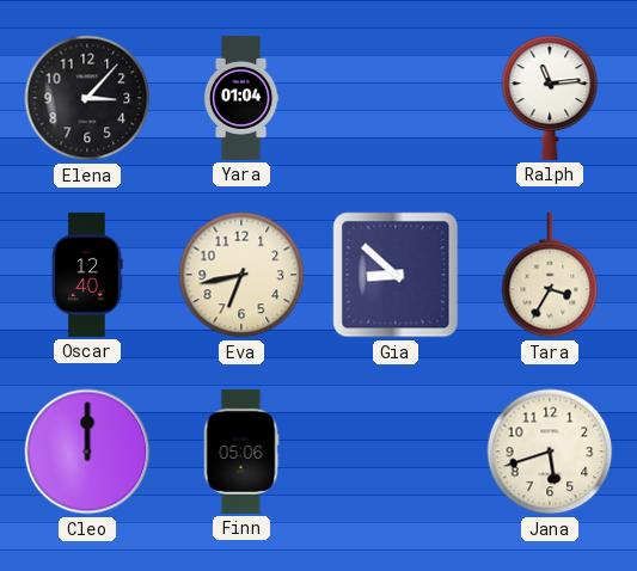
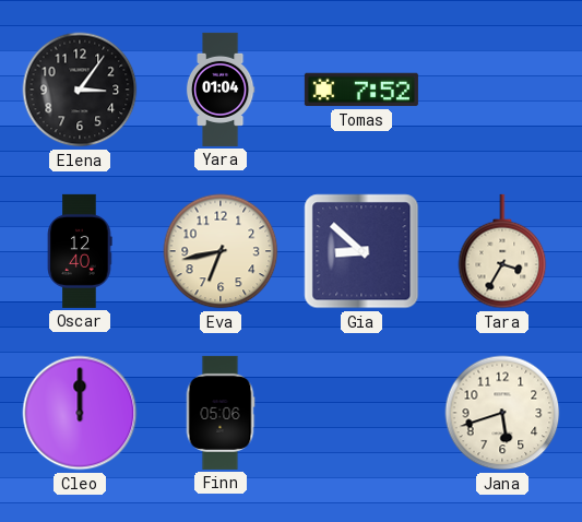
Elena: 3:07 -> 3:06
Tomas: none -> 7:52
Ralph: 11:14 -> none
